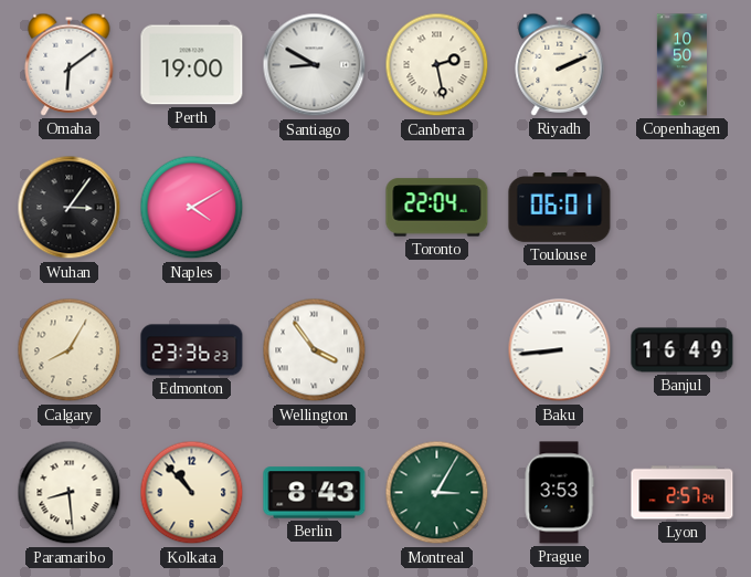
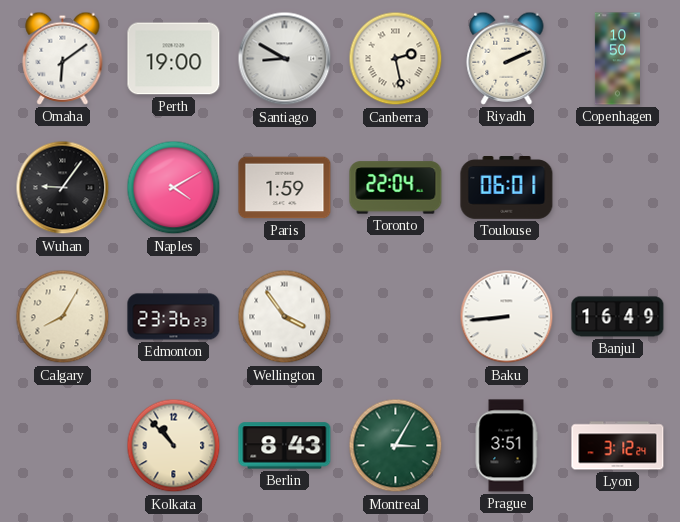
Wuhan: 3:06 -> 9:06
Paris: none -> 1:59
Paramaribo: 8:29 -> none
Prague: 3:53 -> 3:51
Lyon: 2:57 -> 3:12
